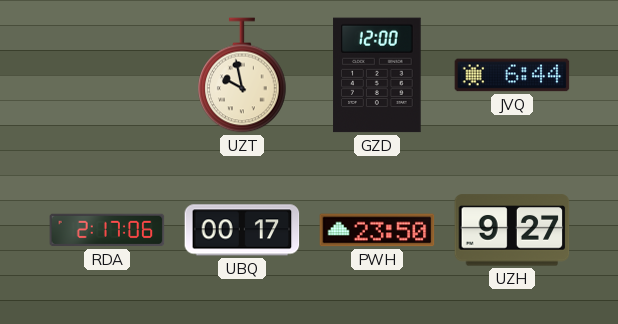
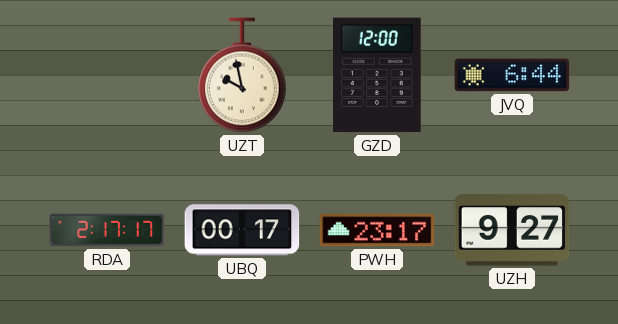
RDA: 2:17:06 -> 2:17:17
PWH: 23:50 -> 23:17
